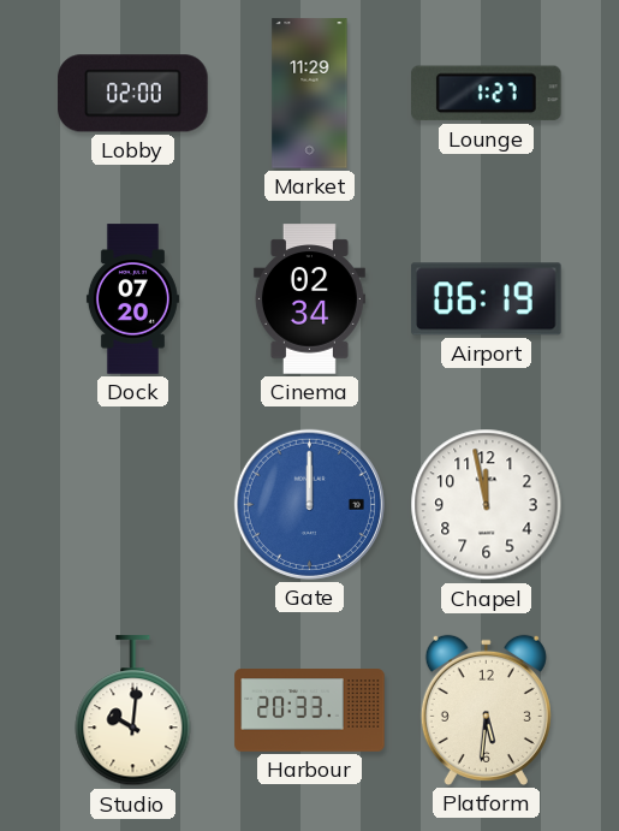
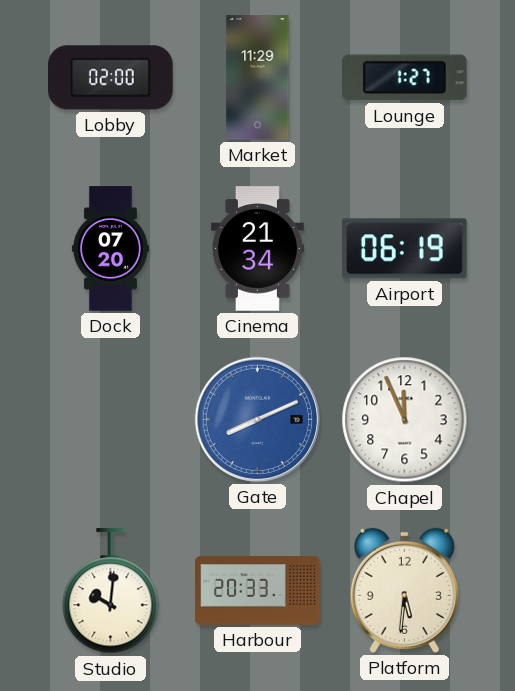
Cinema: 02:34 -> 21:34
Gate: 12:00 -> 8:11
Chapel: 11:58 -> 11:56
